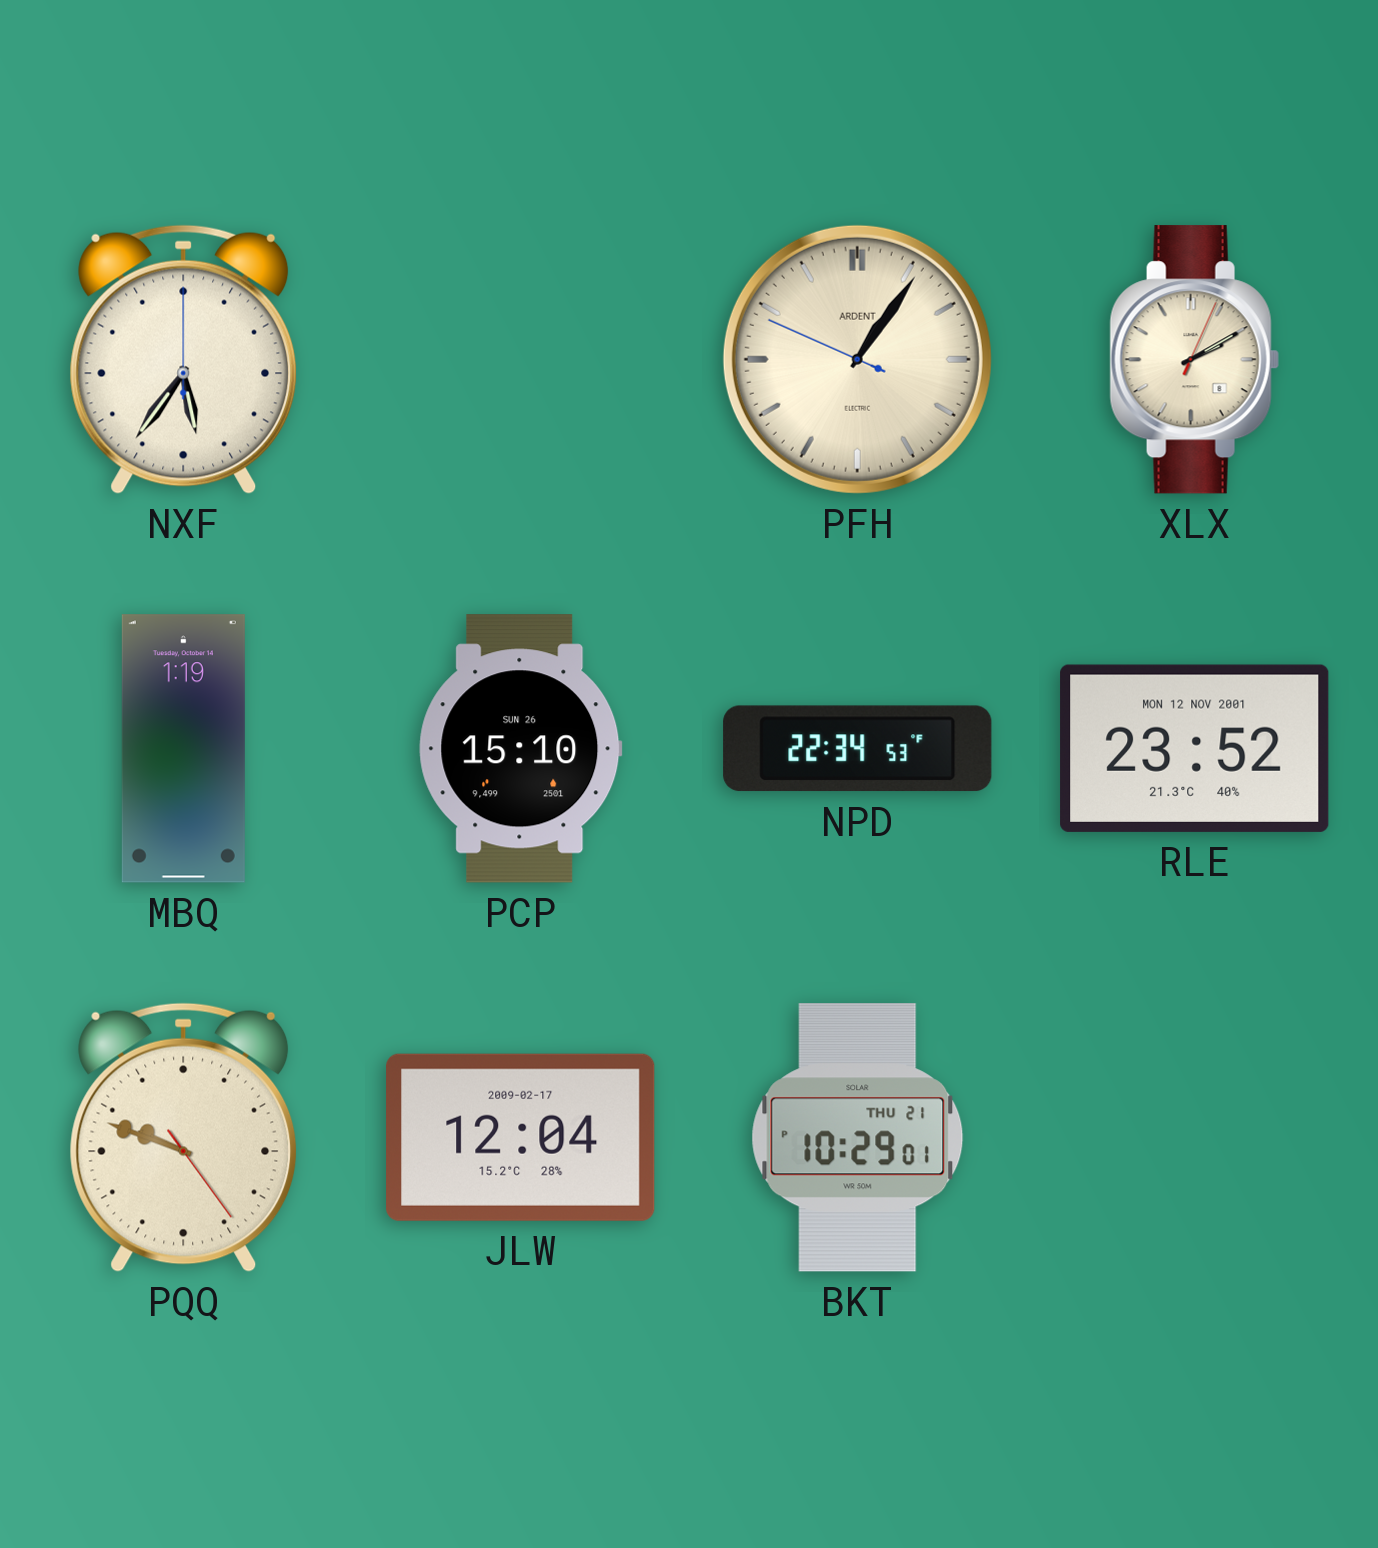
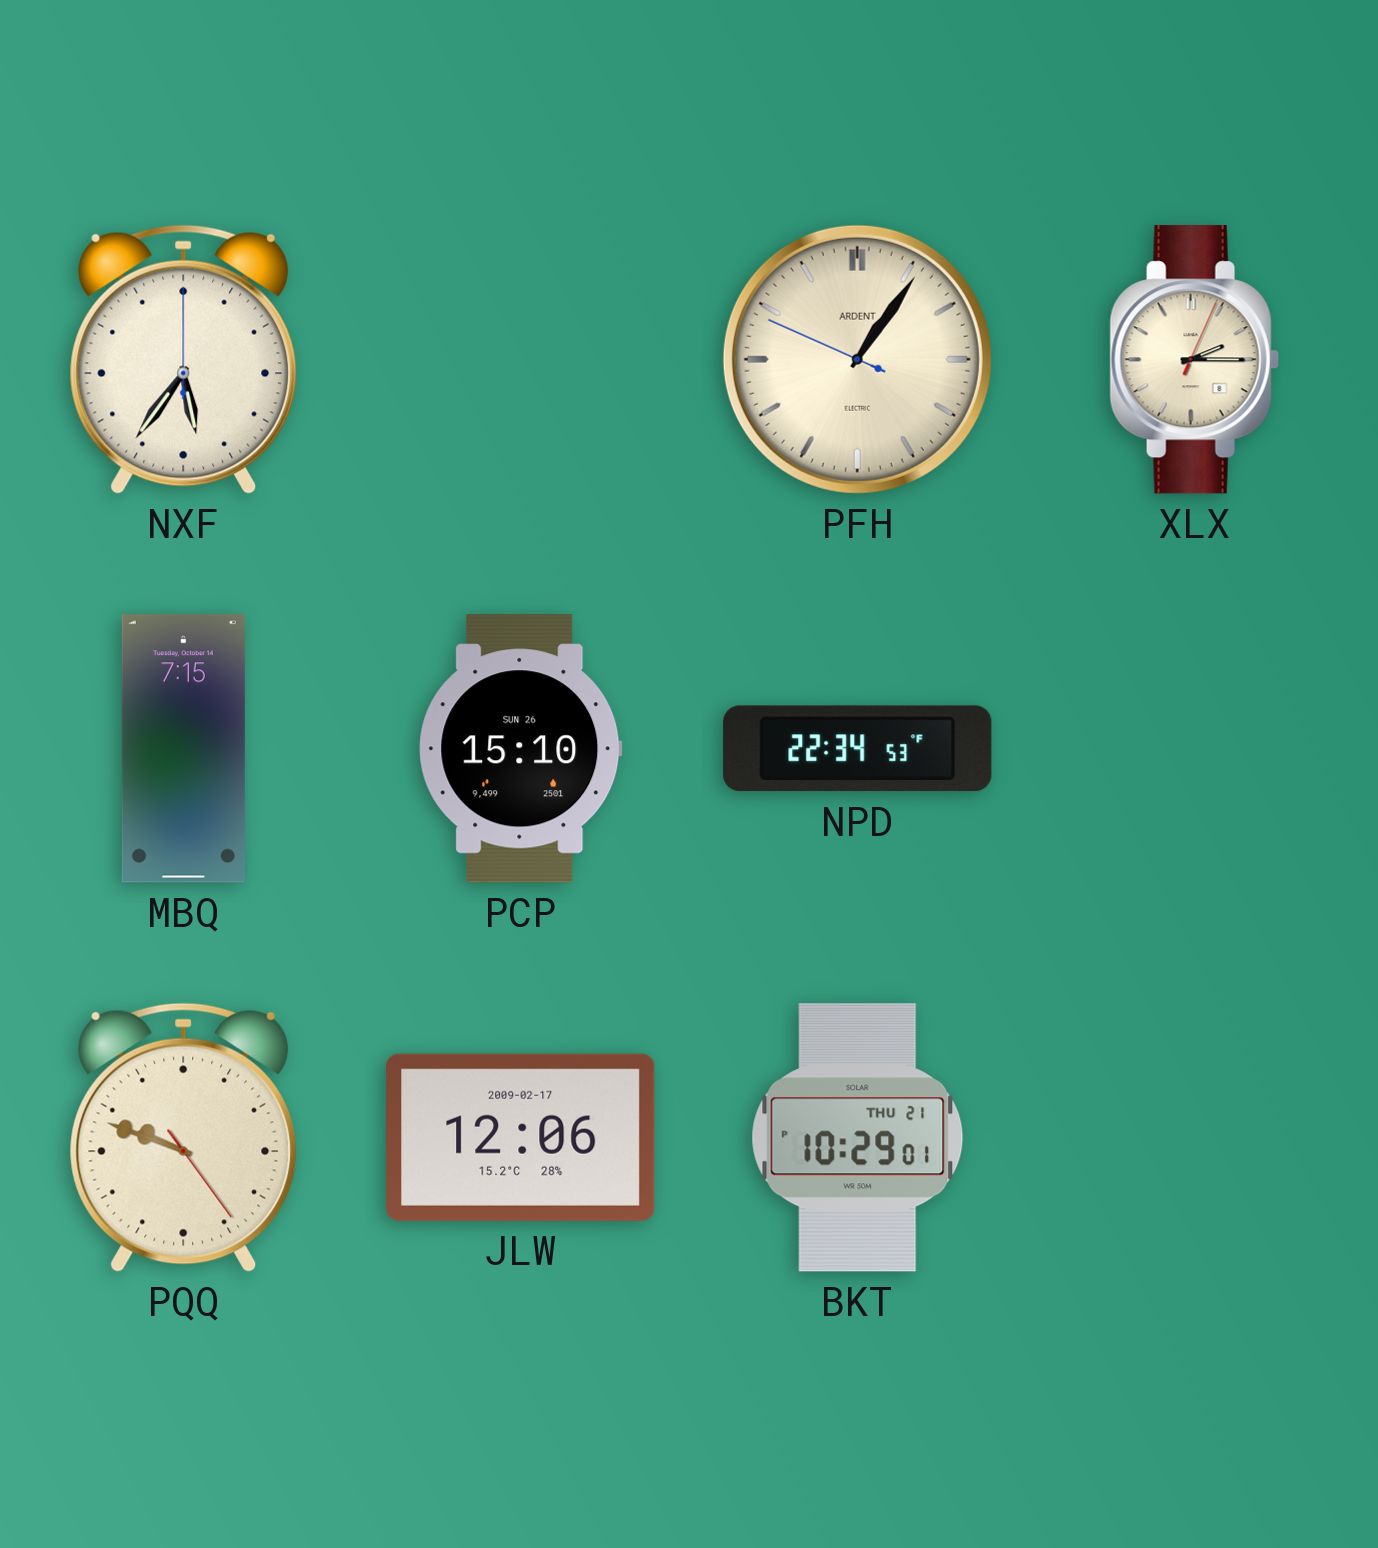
XLX: 2:10 -> 2:15
MBQ: 1:19 -> 7:15
RLE: 23:52 -> none
JLW: 12:04 -> 12:06
